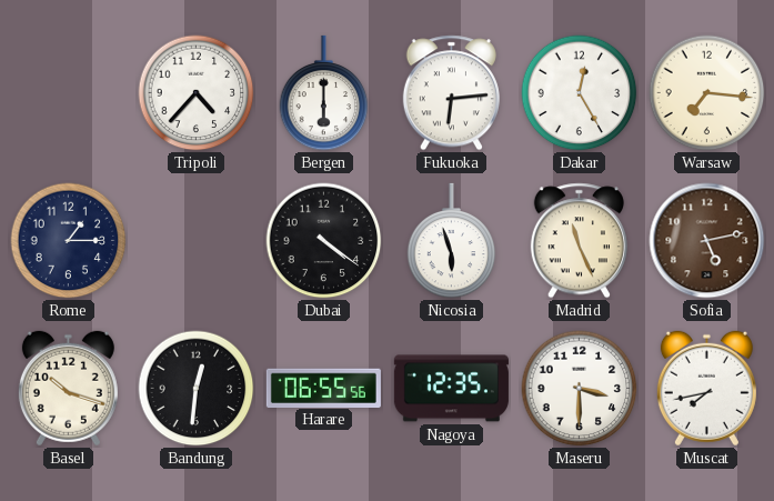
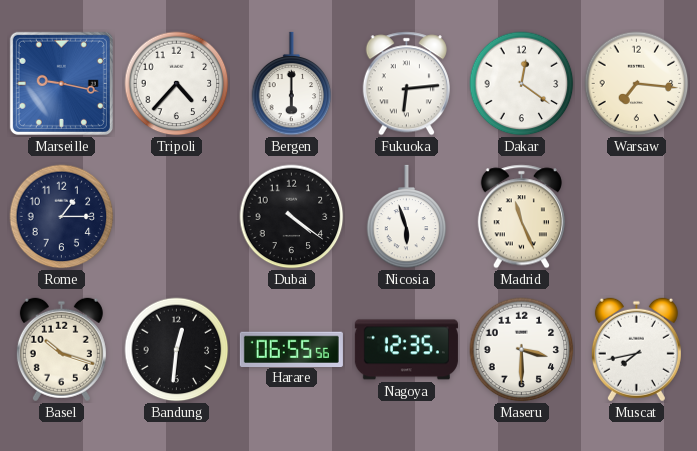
Marseille: none -> 9:17
Dakar: 12:25 -> 12:21
Sofia: 5:13 -> none
